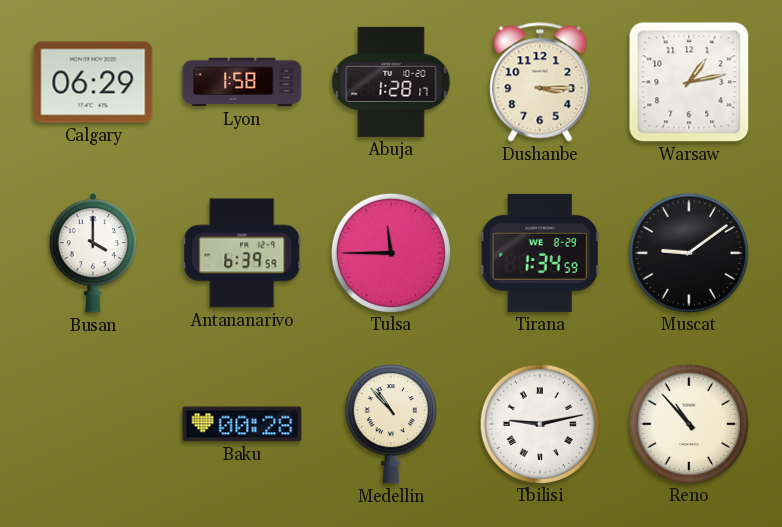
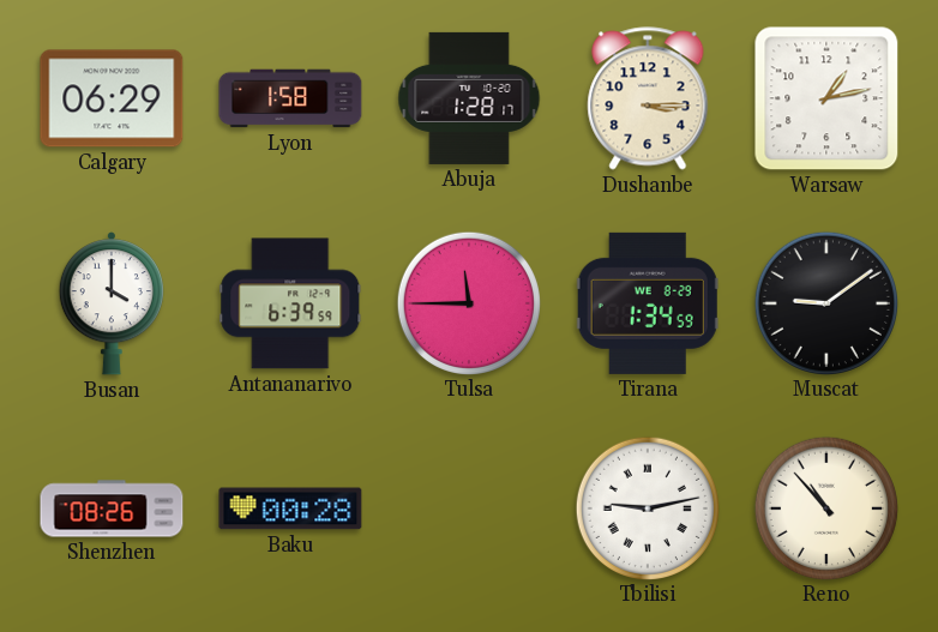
Shenzhen: none -> 08:26
Medellin: 10:53 -> none
